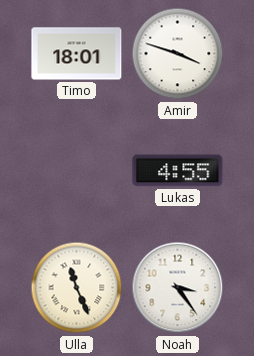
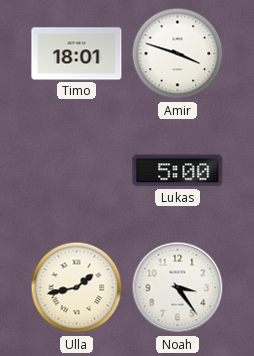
Lukas: 4:55 -> 5:00
Ulla: 11:26 -> 1:43
